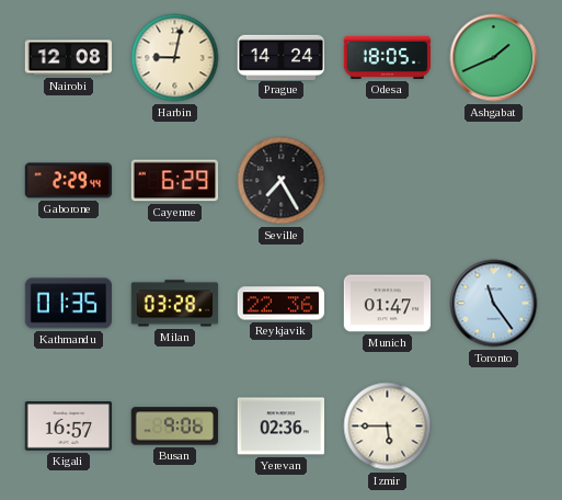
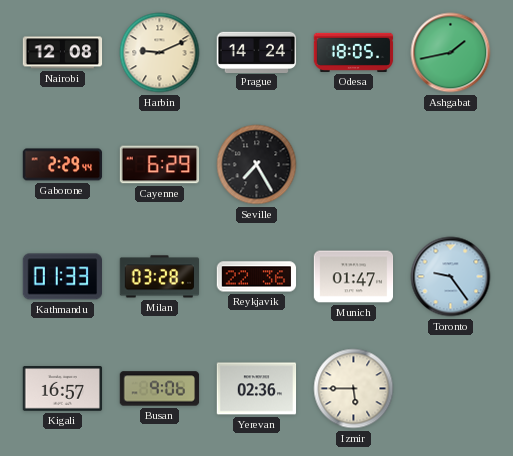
Harbin: 9:02 -> 9:11
Ashgabat: 1:41 -> 1:43
Kathmandu: 01:35 -> 01:33
Toronto: 11:24 -> 9:24
